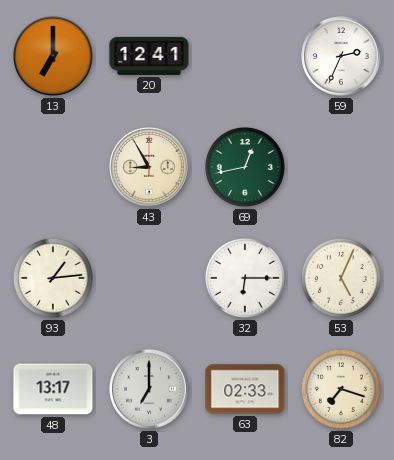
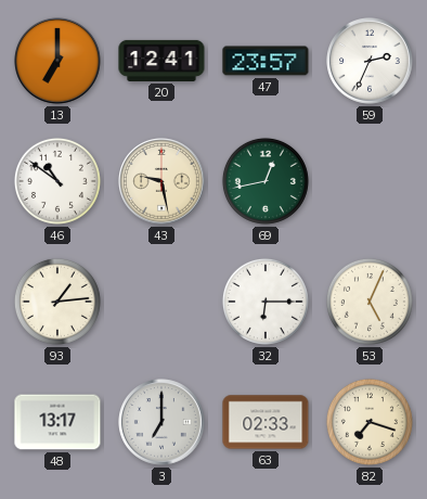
47: none -> 23:57
46: none -> 10:51
43: 8:55 -> 9:28
